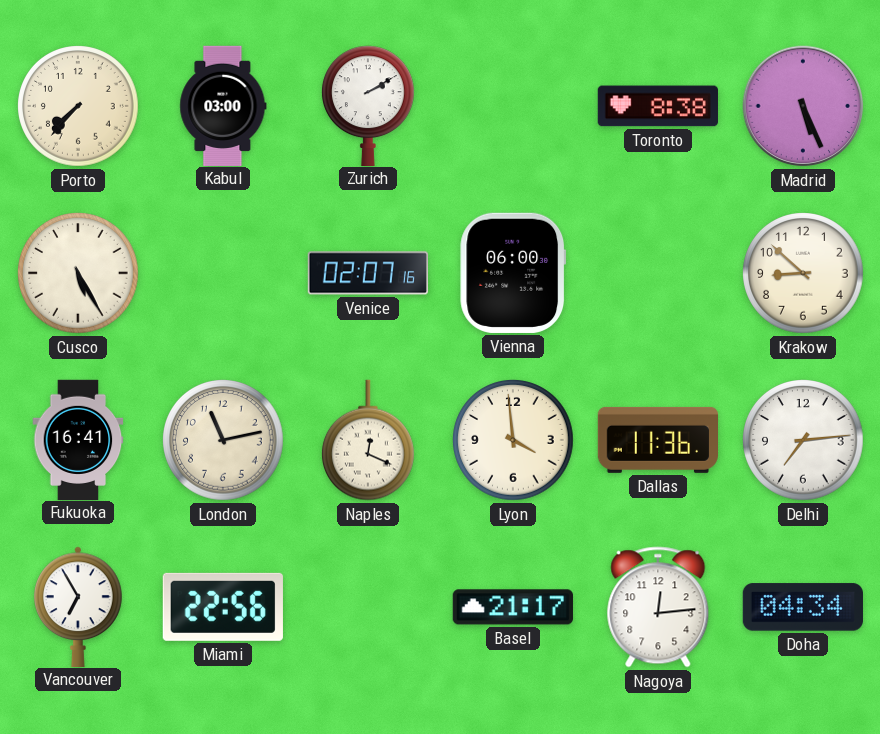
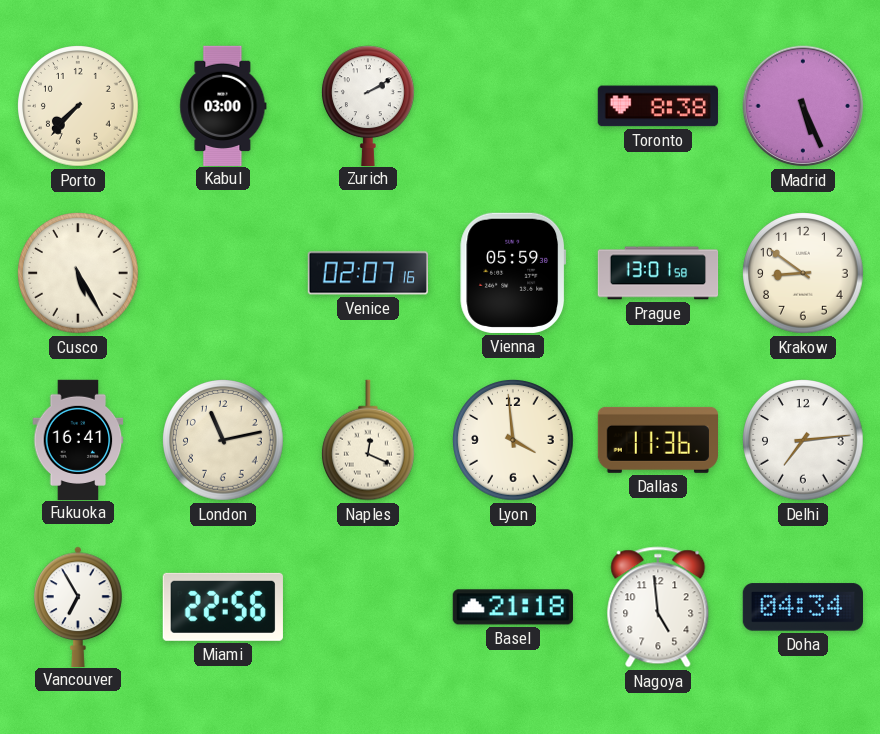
Vienna: 06:00 -> 05:59
Prague: none -> 13:01
Krakow: 8:52 -> 8:51
Basel: 21:17 -> 21:18
Nagoya: 12:14 -> 4:59
